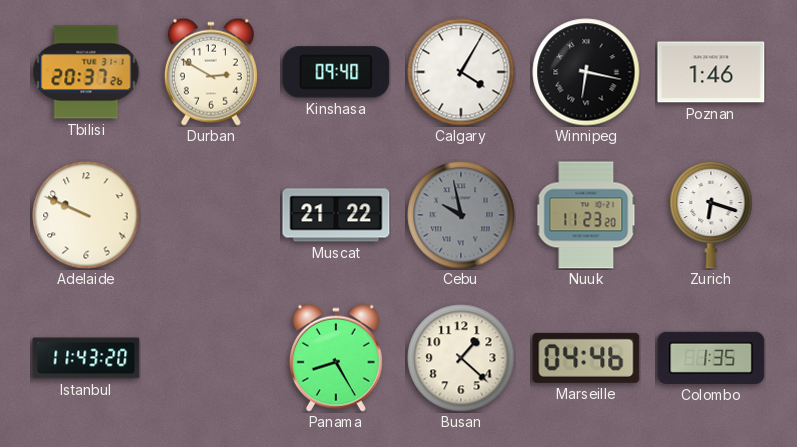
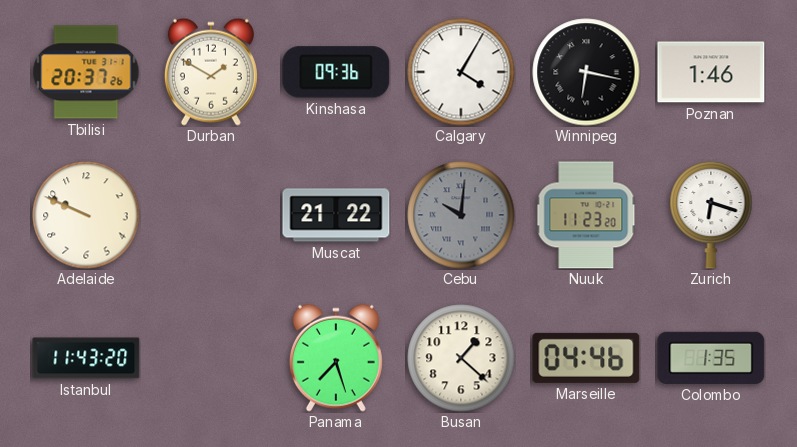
Durban: 2:50 -> 1:50
Kinshasa: 09:40 -> 09:36
Cebu: 9:58 -> 10:01
Panama: 8:25 -> 7:27
